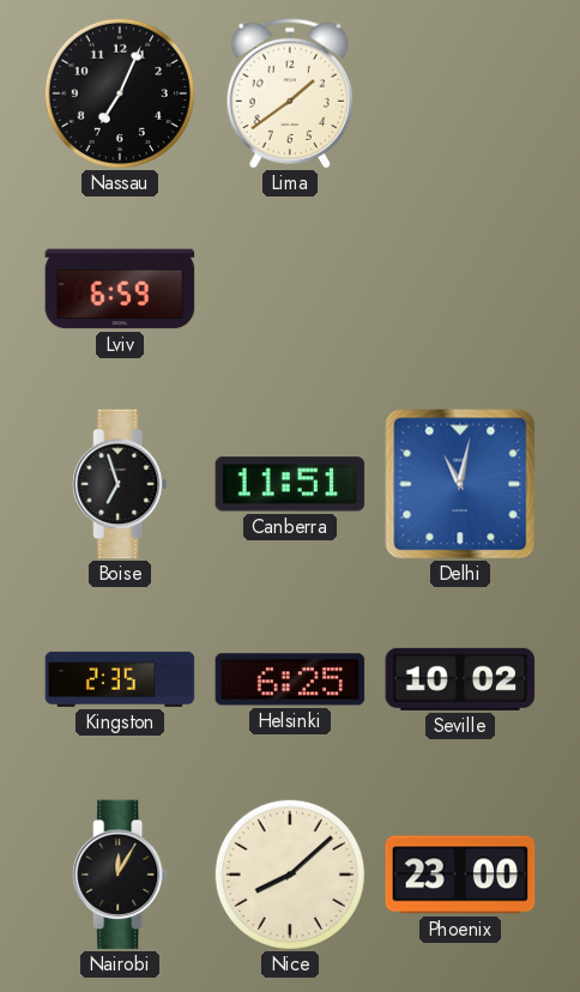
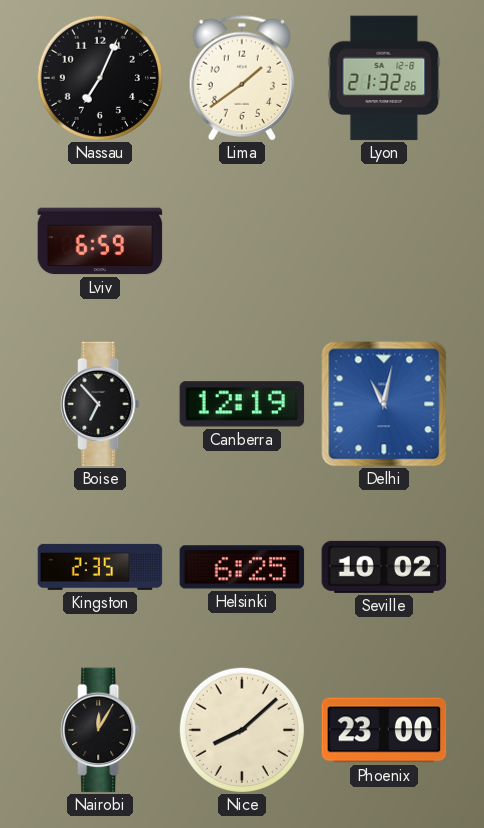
Lyon: none -> 21:32
Boise: 6:57 -> 6:53
Canberra: 11:51 -> 12:19
